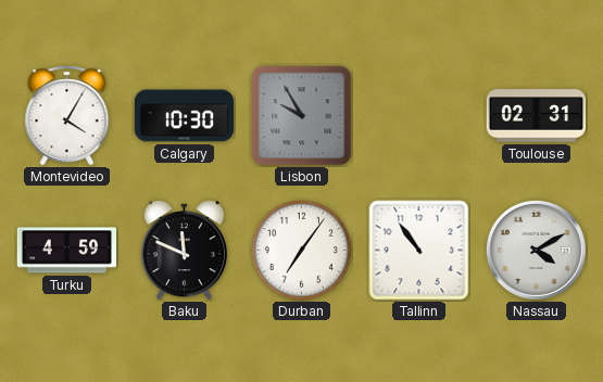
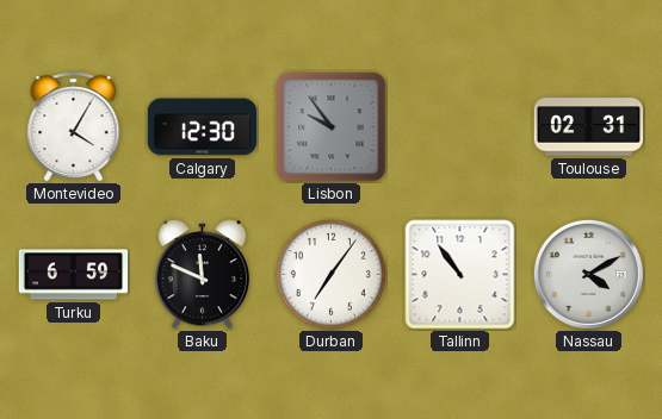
Calgary: 10:30 -> 12:30
Lisbon: 9:55 -> 9:54
Turku: 4:59 -> 6:59
